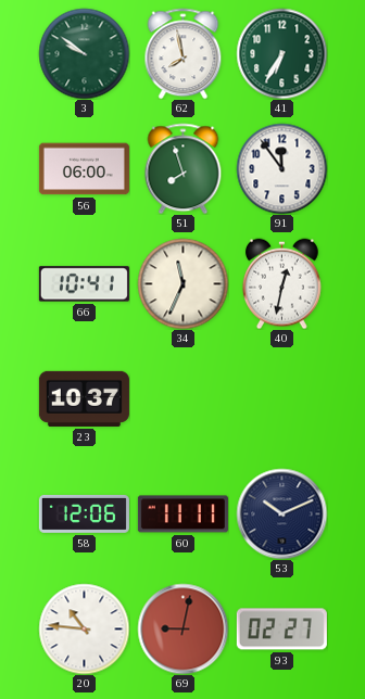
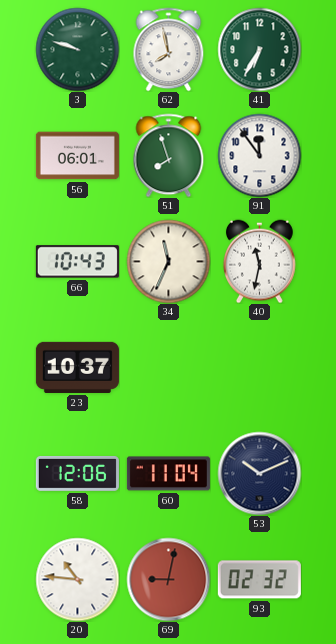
3: 9:51 -> 9:48
56: 06:00 -> 06:01
66: 10:41 -> 10:43
40: 12:32 -> 11:32
60: 11:11 -> 11:04
93: 02:27 -> 02:32
